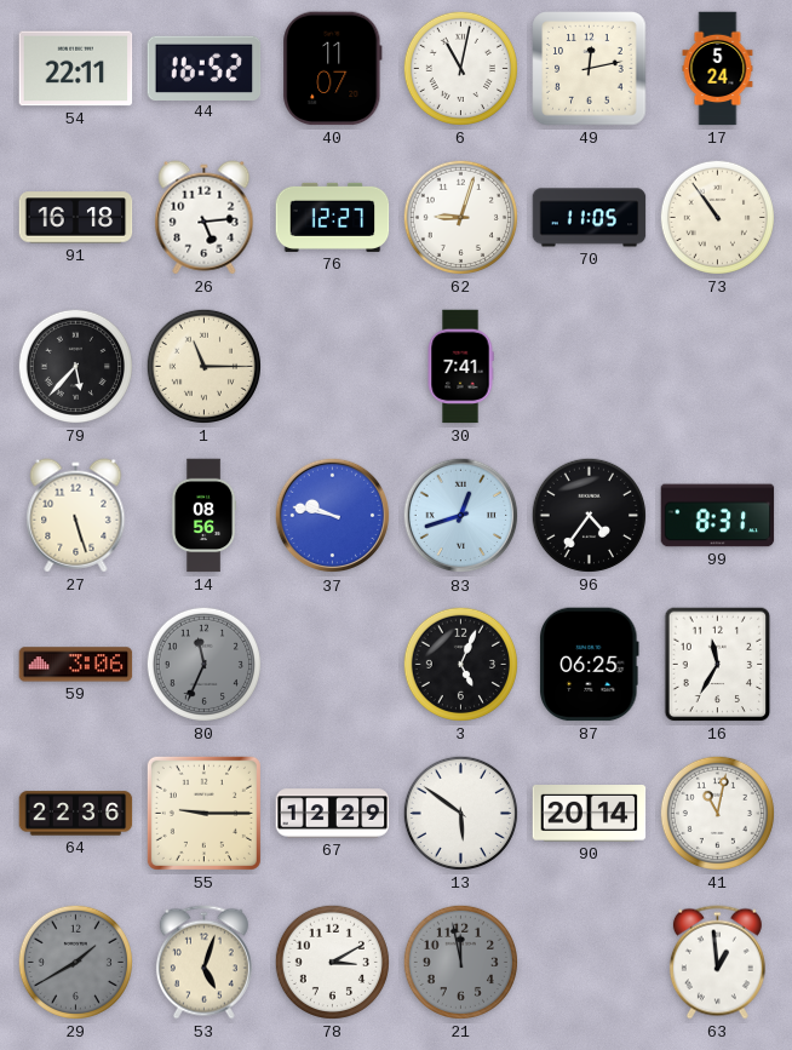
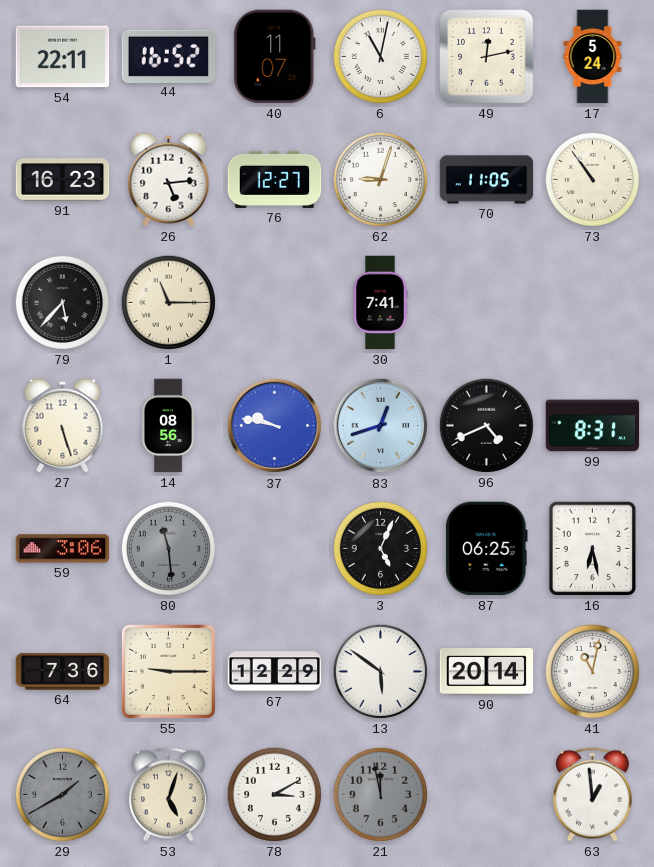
91: 16:18 -> 16:23
96: 4:36 -> 4:41
80: 11:34 -> 11:29
16: 11:35 -> 6:28
64: 22:36 -> 7:36
